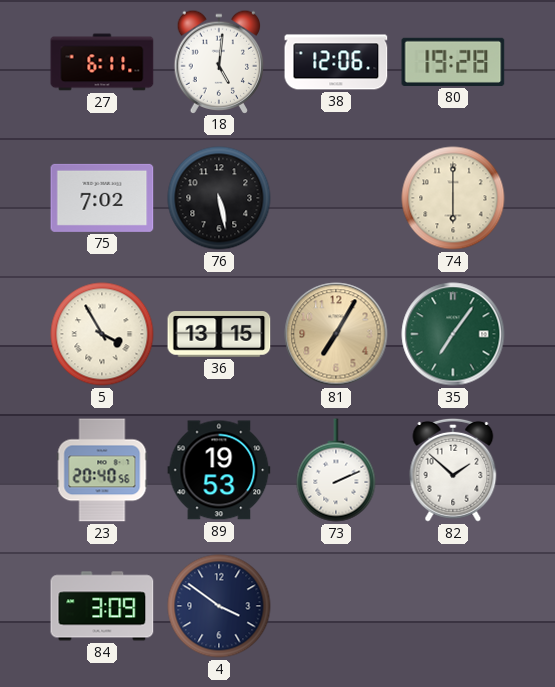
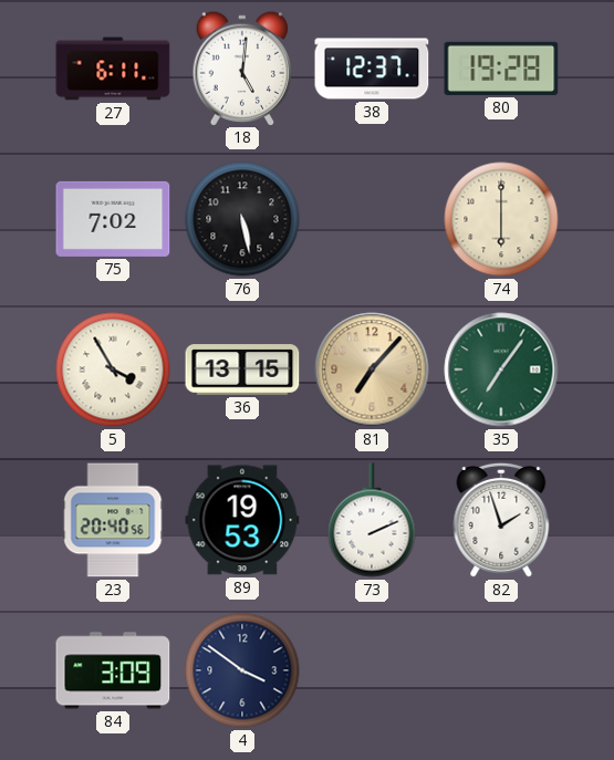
38: 12:06 -> 12:37
81: 7:05 -> 7:07
82: 1:52 -> 1:57
